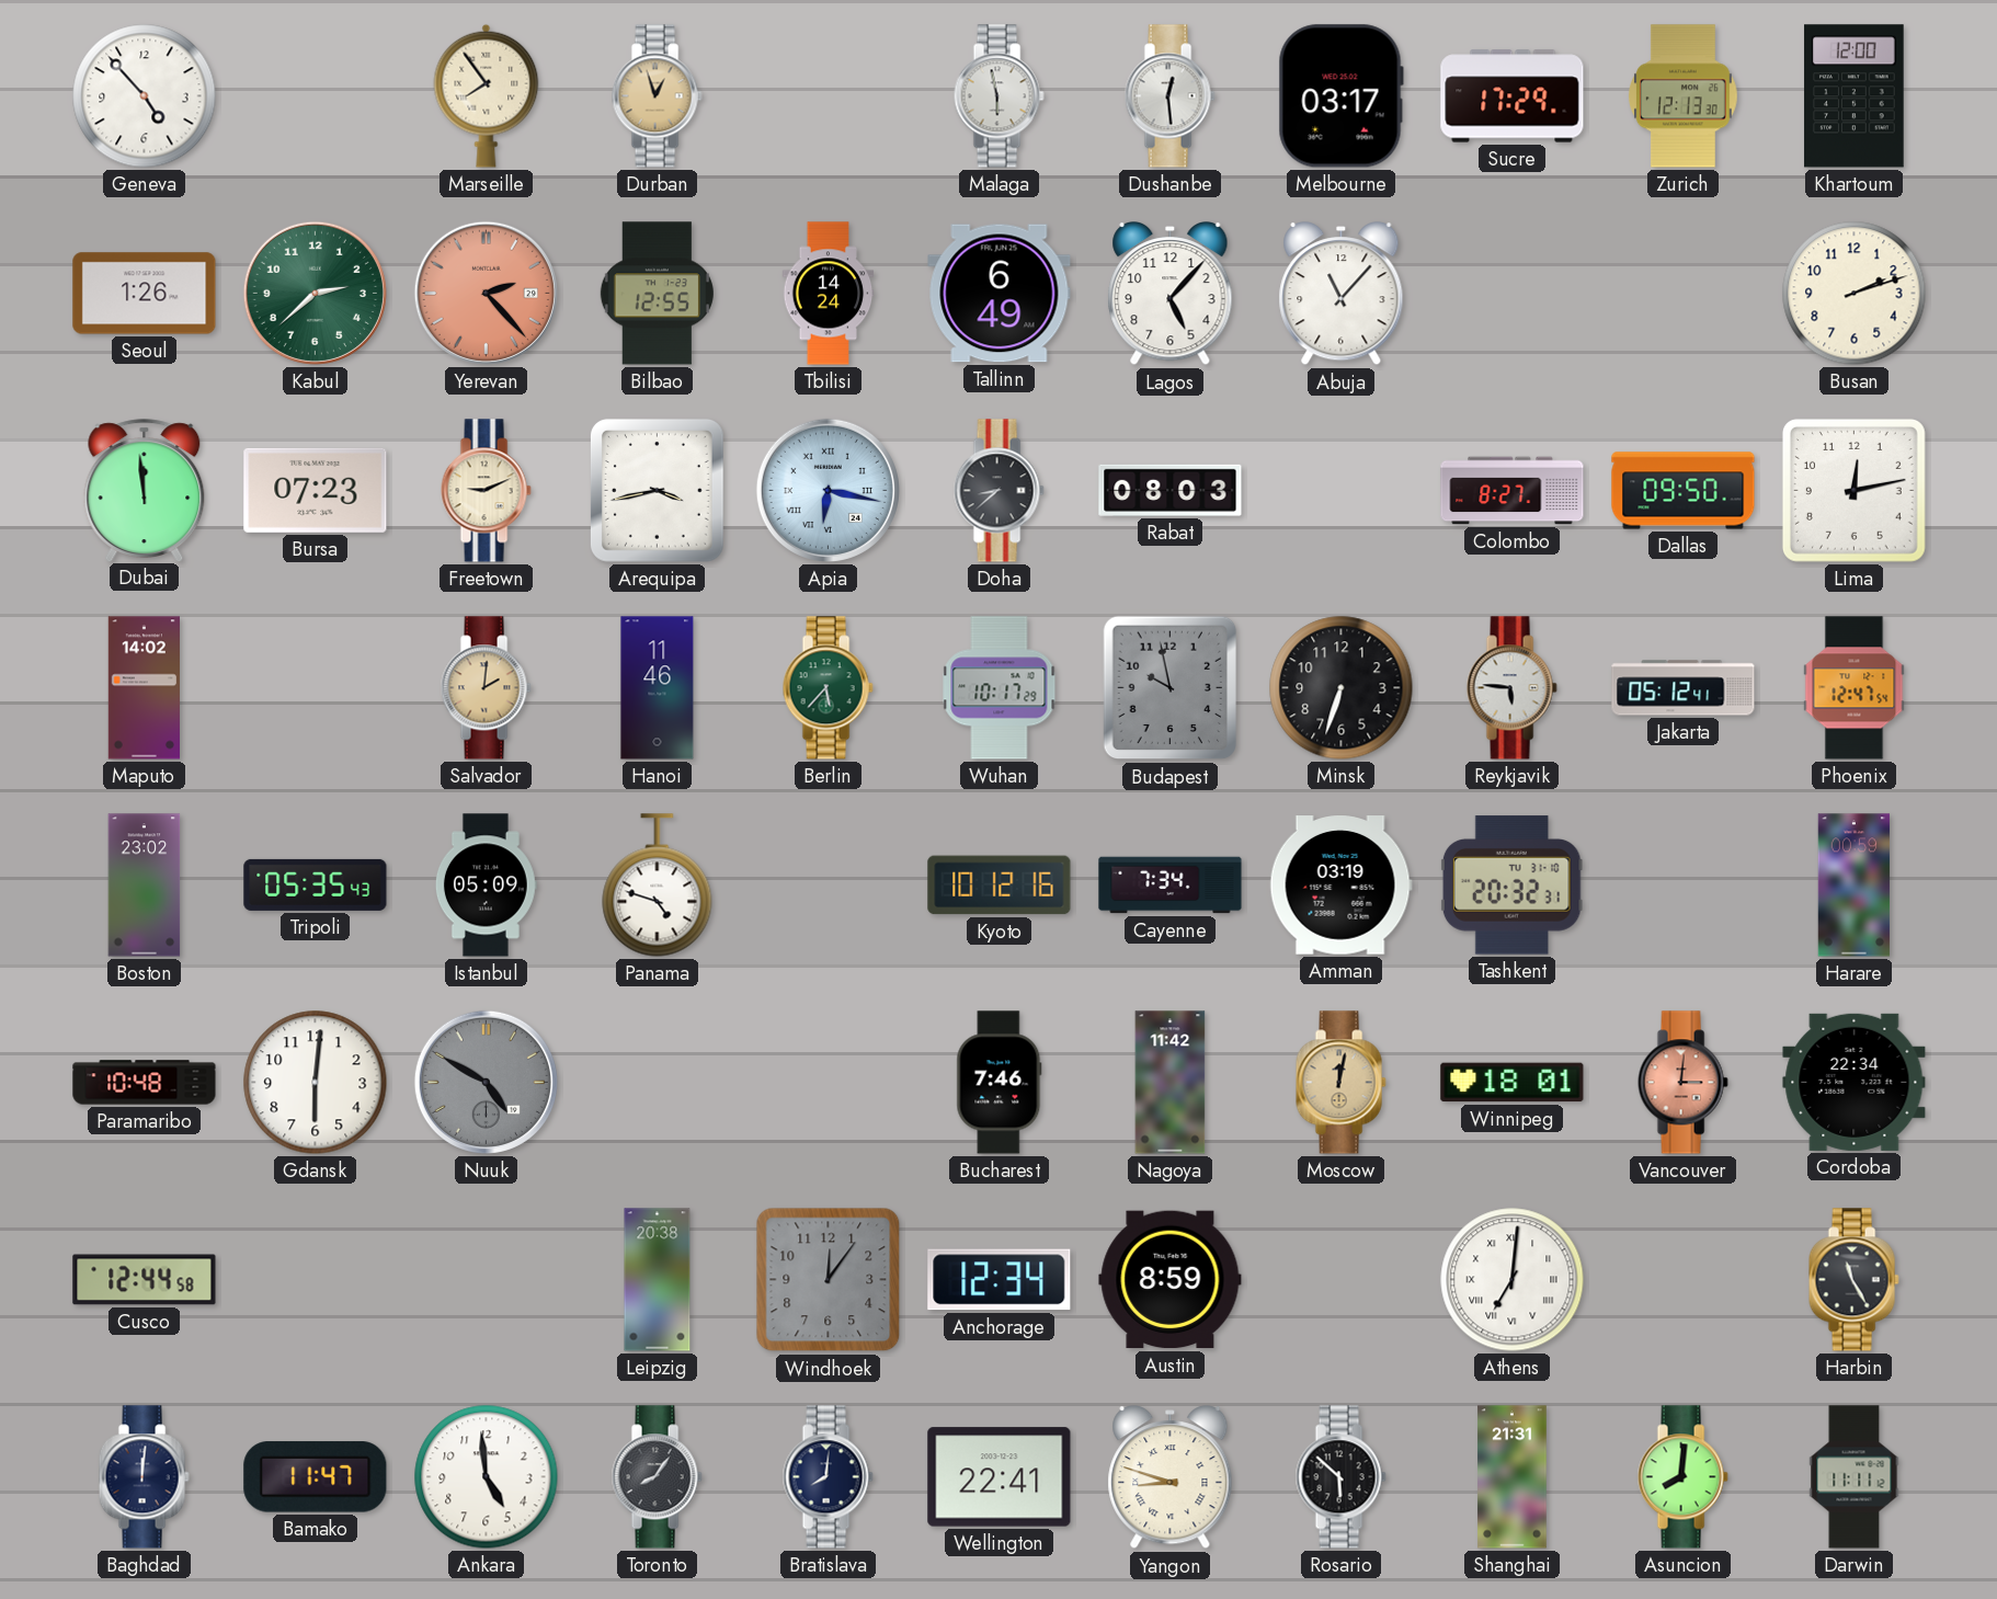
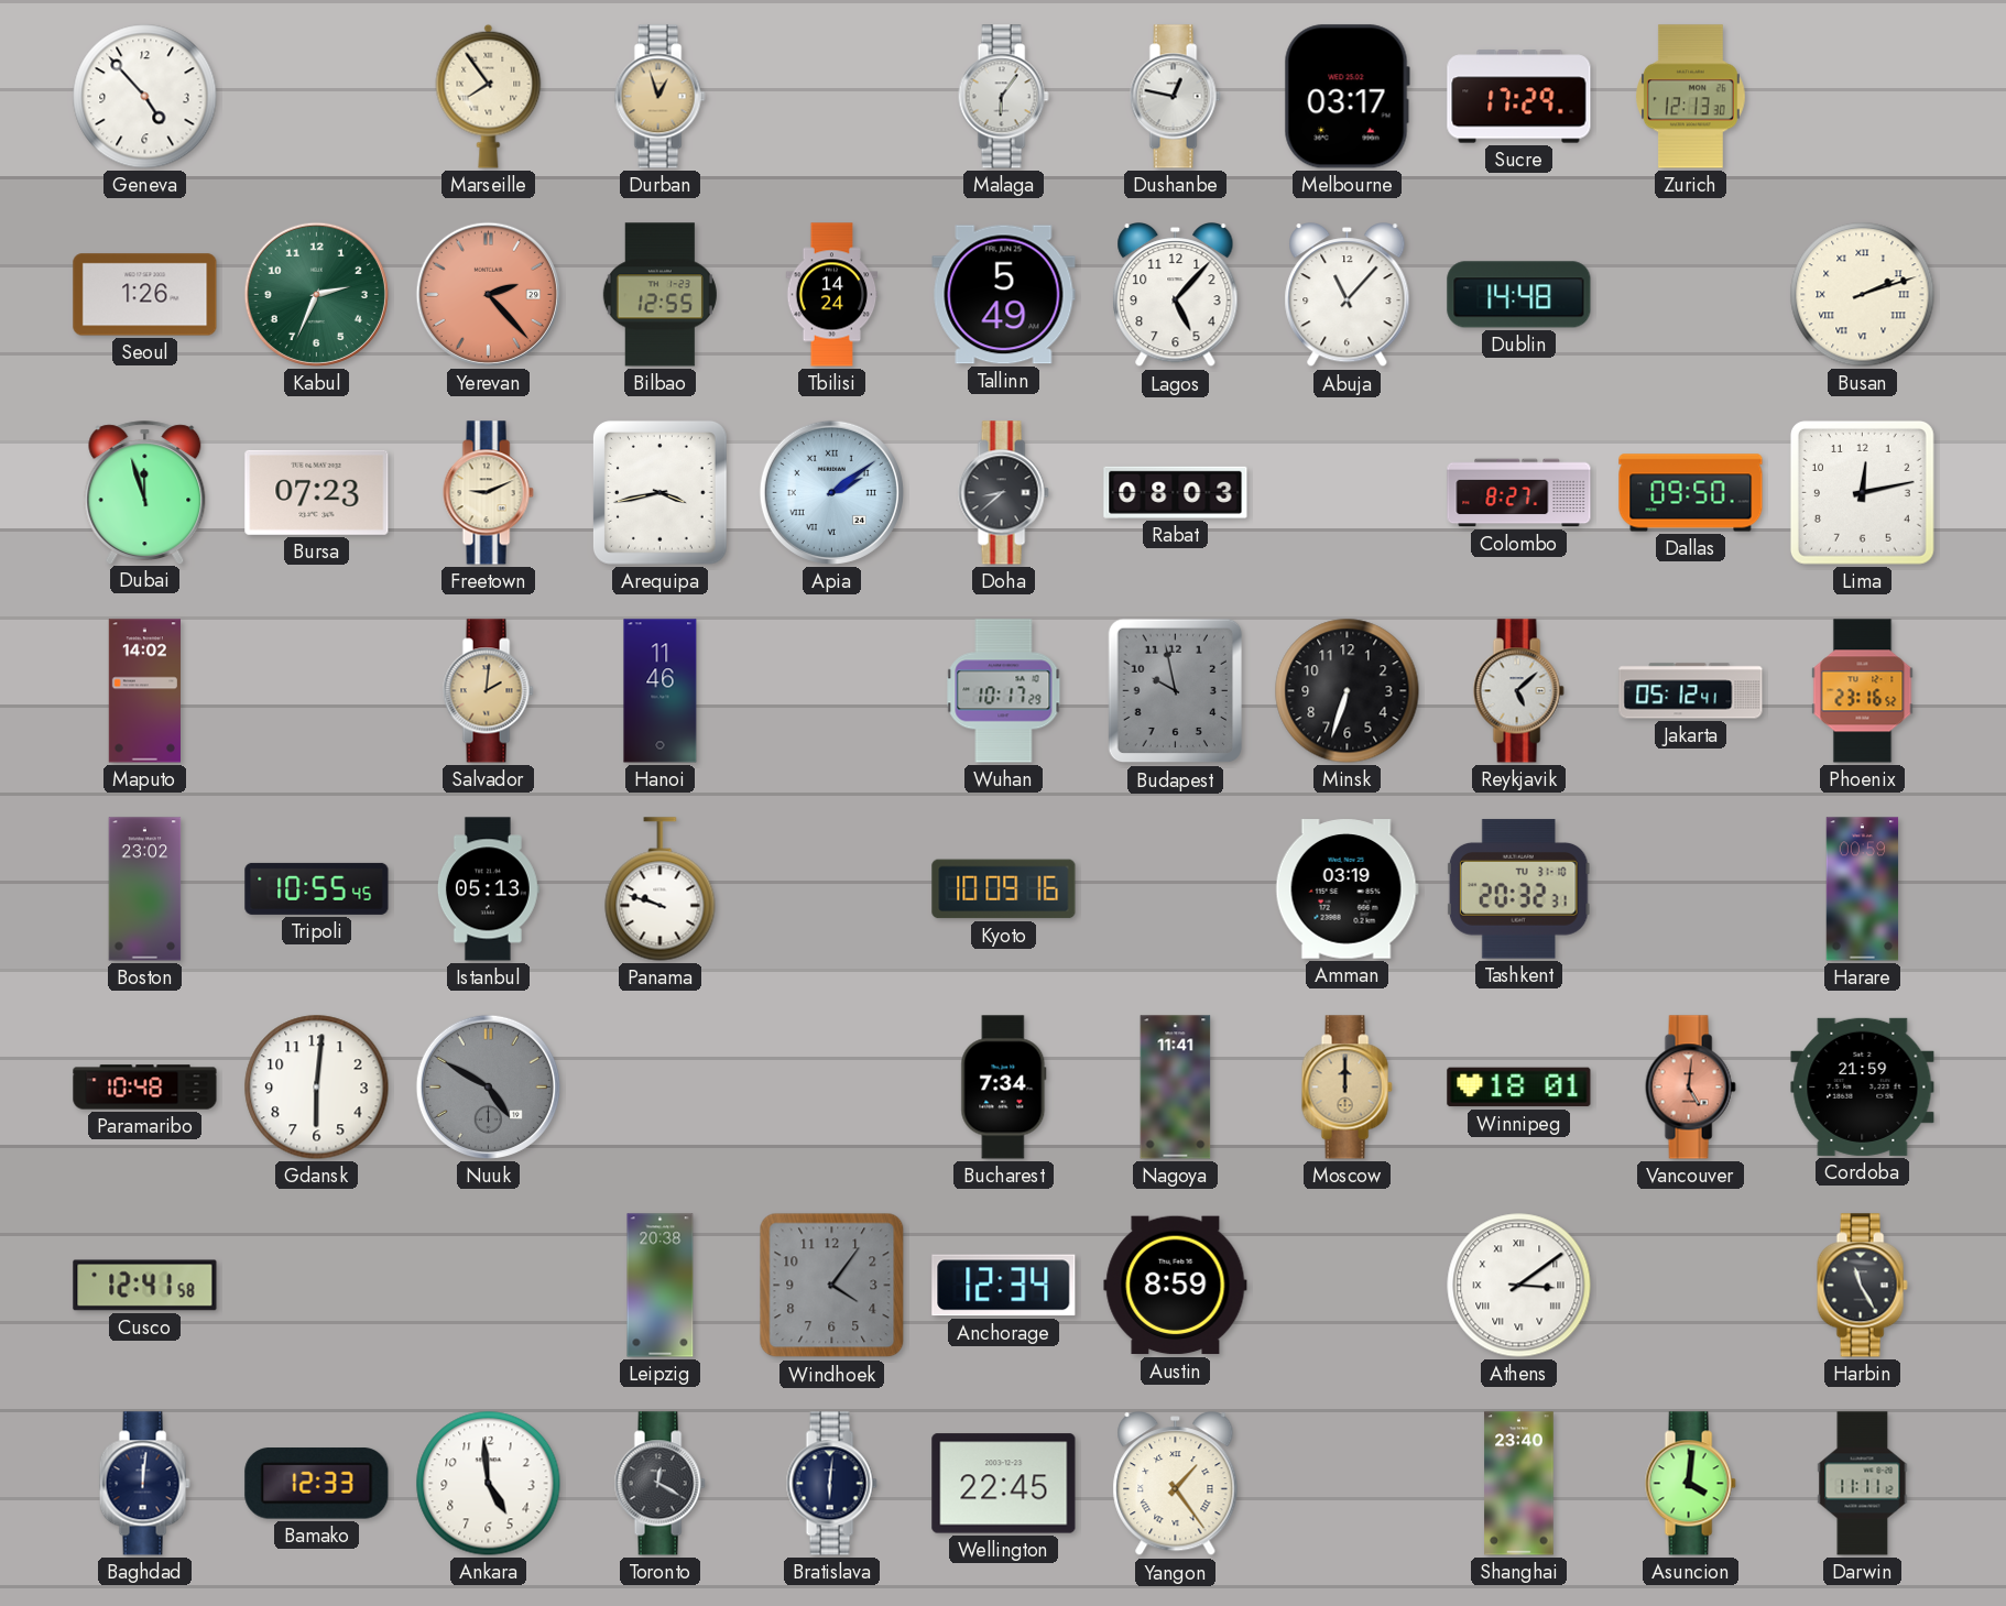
Malaga: 5:58 -> 6:06
Dushanbe: 12:29 -> 12:47
Khartoum: 12:00 -> none
Kabul: 2:38 -> 2:34
Tallinn: 6:49 -> 5:49
Dublin: none -> 14:48
Busan numerals: Arabic -> Roman
Dubai: 11:59 -> 11:57
Apia: 6:17 -> 2:09
Berlin: 5:37 -> none
Reykjavik: 5:46 -> 5:08
Phoenix: 12:47 -> 23:16
Tripoli: 05:35 -> 10:55
Istanbul: 05:09 -> 05:13
Panama: 4:48 -> 9:48
Kyoto: 10:12 -> 10:09
Cayenne: 7:34 -> none
Bucharest: 7:46 -> 7:34
Nagoya: 11:42 -> 11:41
Moscow: 12:02 -> 12:00
Vancouver: 3:01 -> 5:01
Cordoba: 22:34 -> 21:59
Cusco: 12:44 -> 12:41
Windhoek: 12:06 -> 4:06
Athens: 7:01 -> 3:09
Bamako: 11:47 -> 12:33
Toronto: 8:06 -> 12:20
Bratislava: 8:01 -> 6:01
Wellington: 22:41 -> 22:45
Yangon: 8:48 -> 1:24
Rosario: 5:52 -> none
Shanghai: 21:31 -> 23:40
Asuncion: 8:01 -> 4:01
